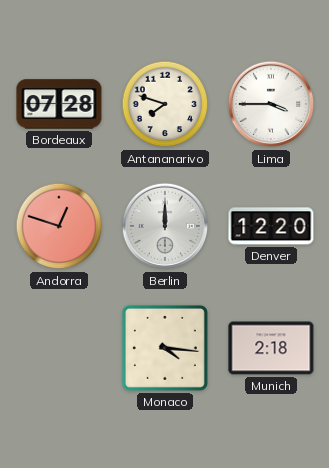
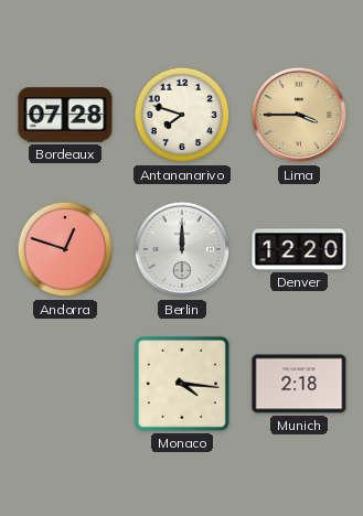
Lima dial: white -> champagne
